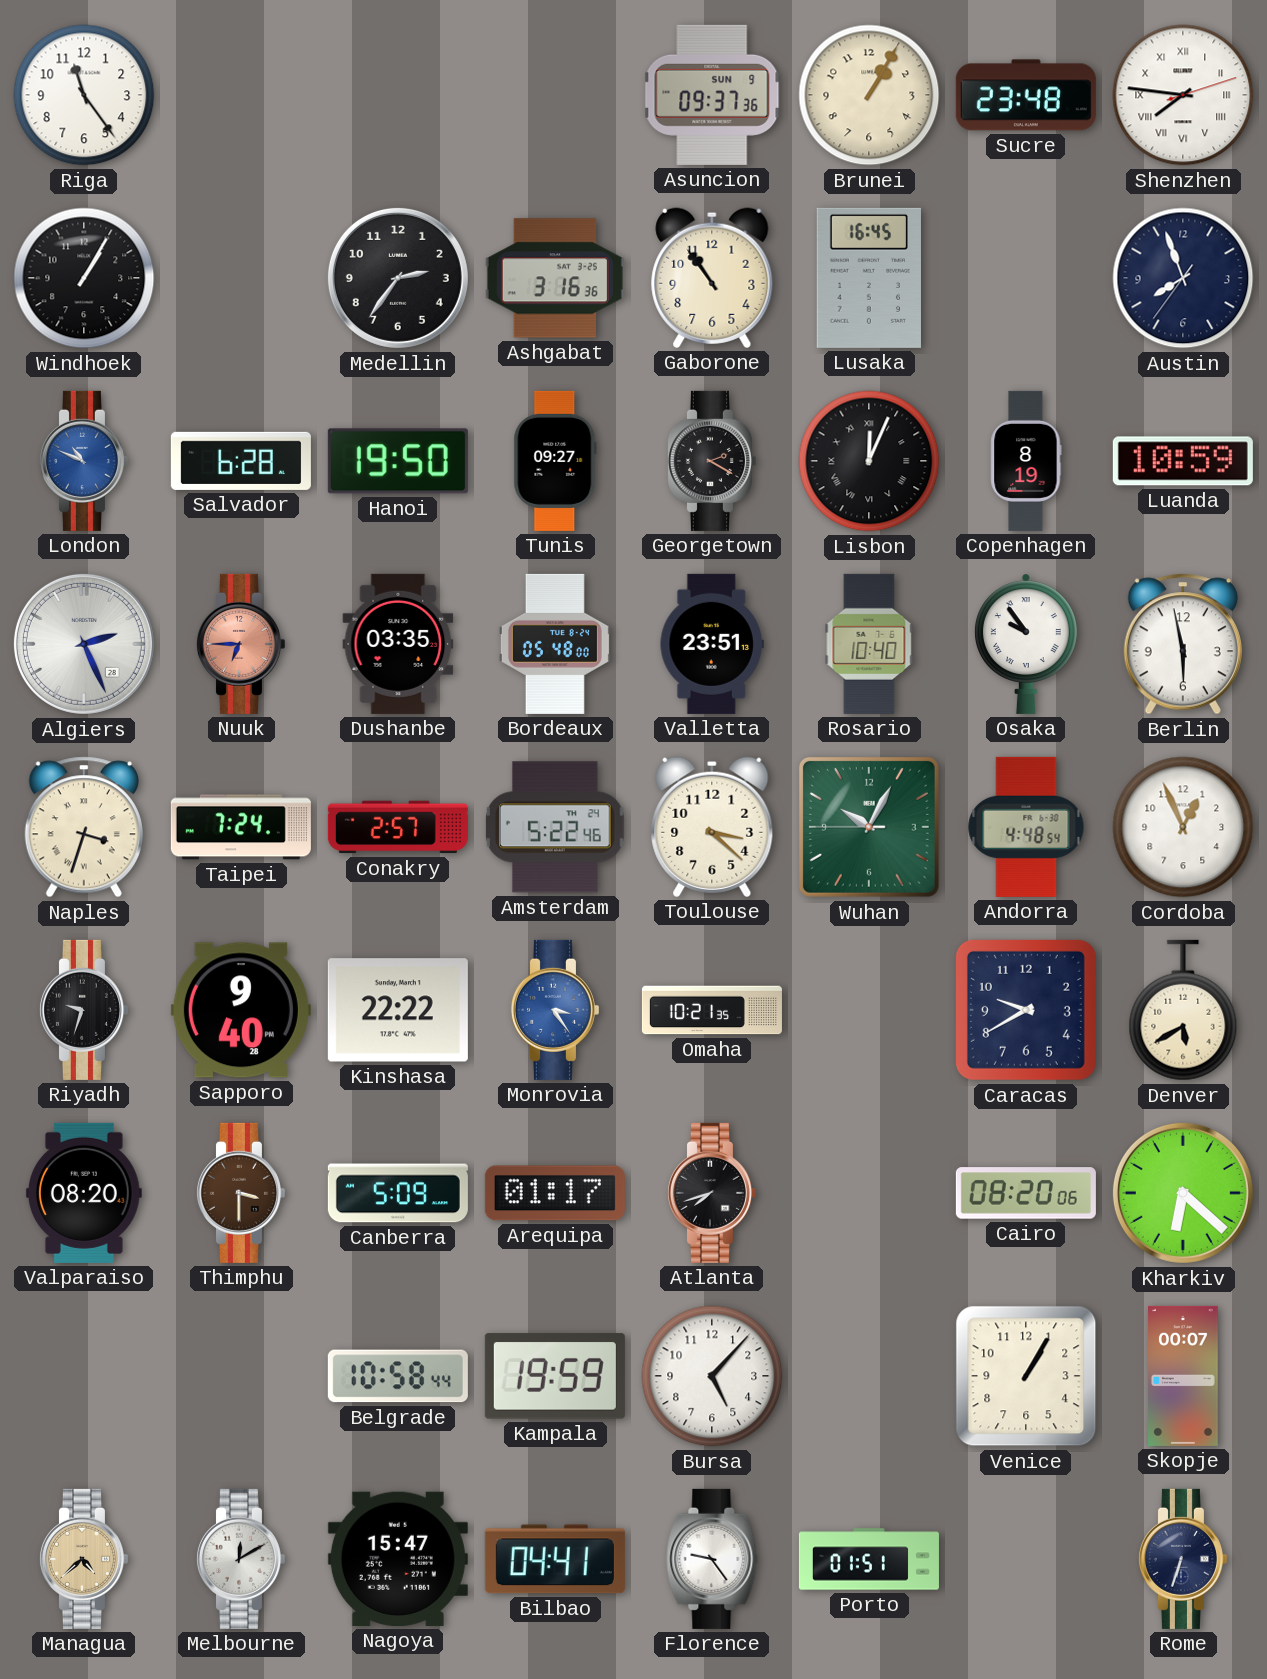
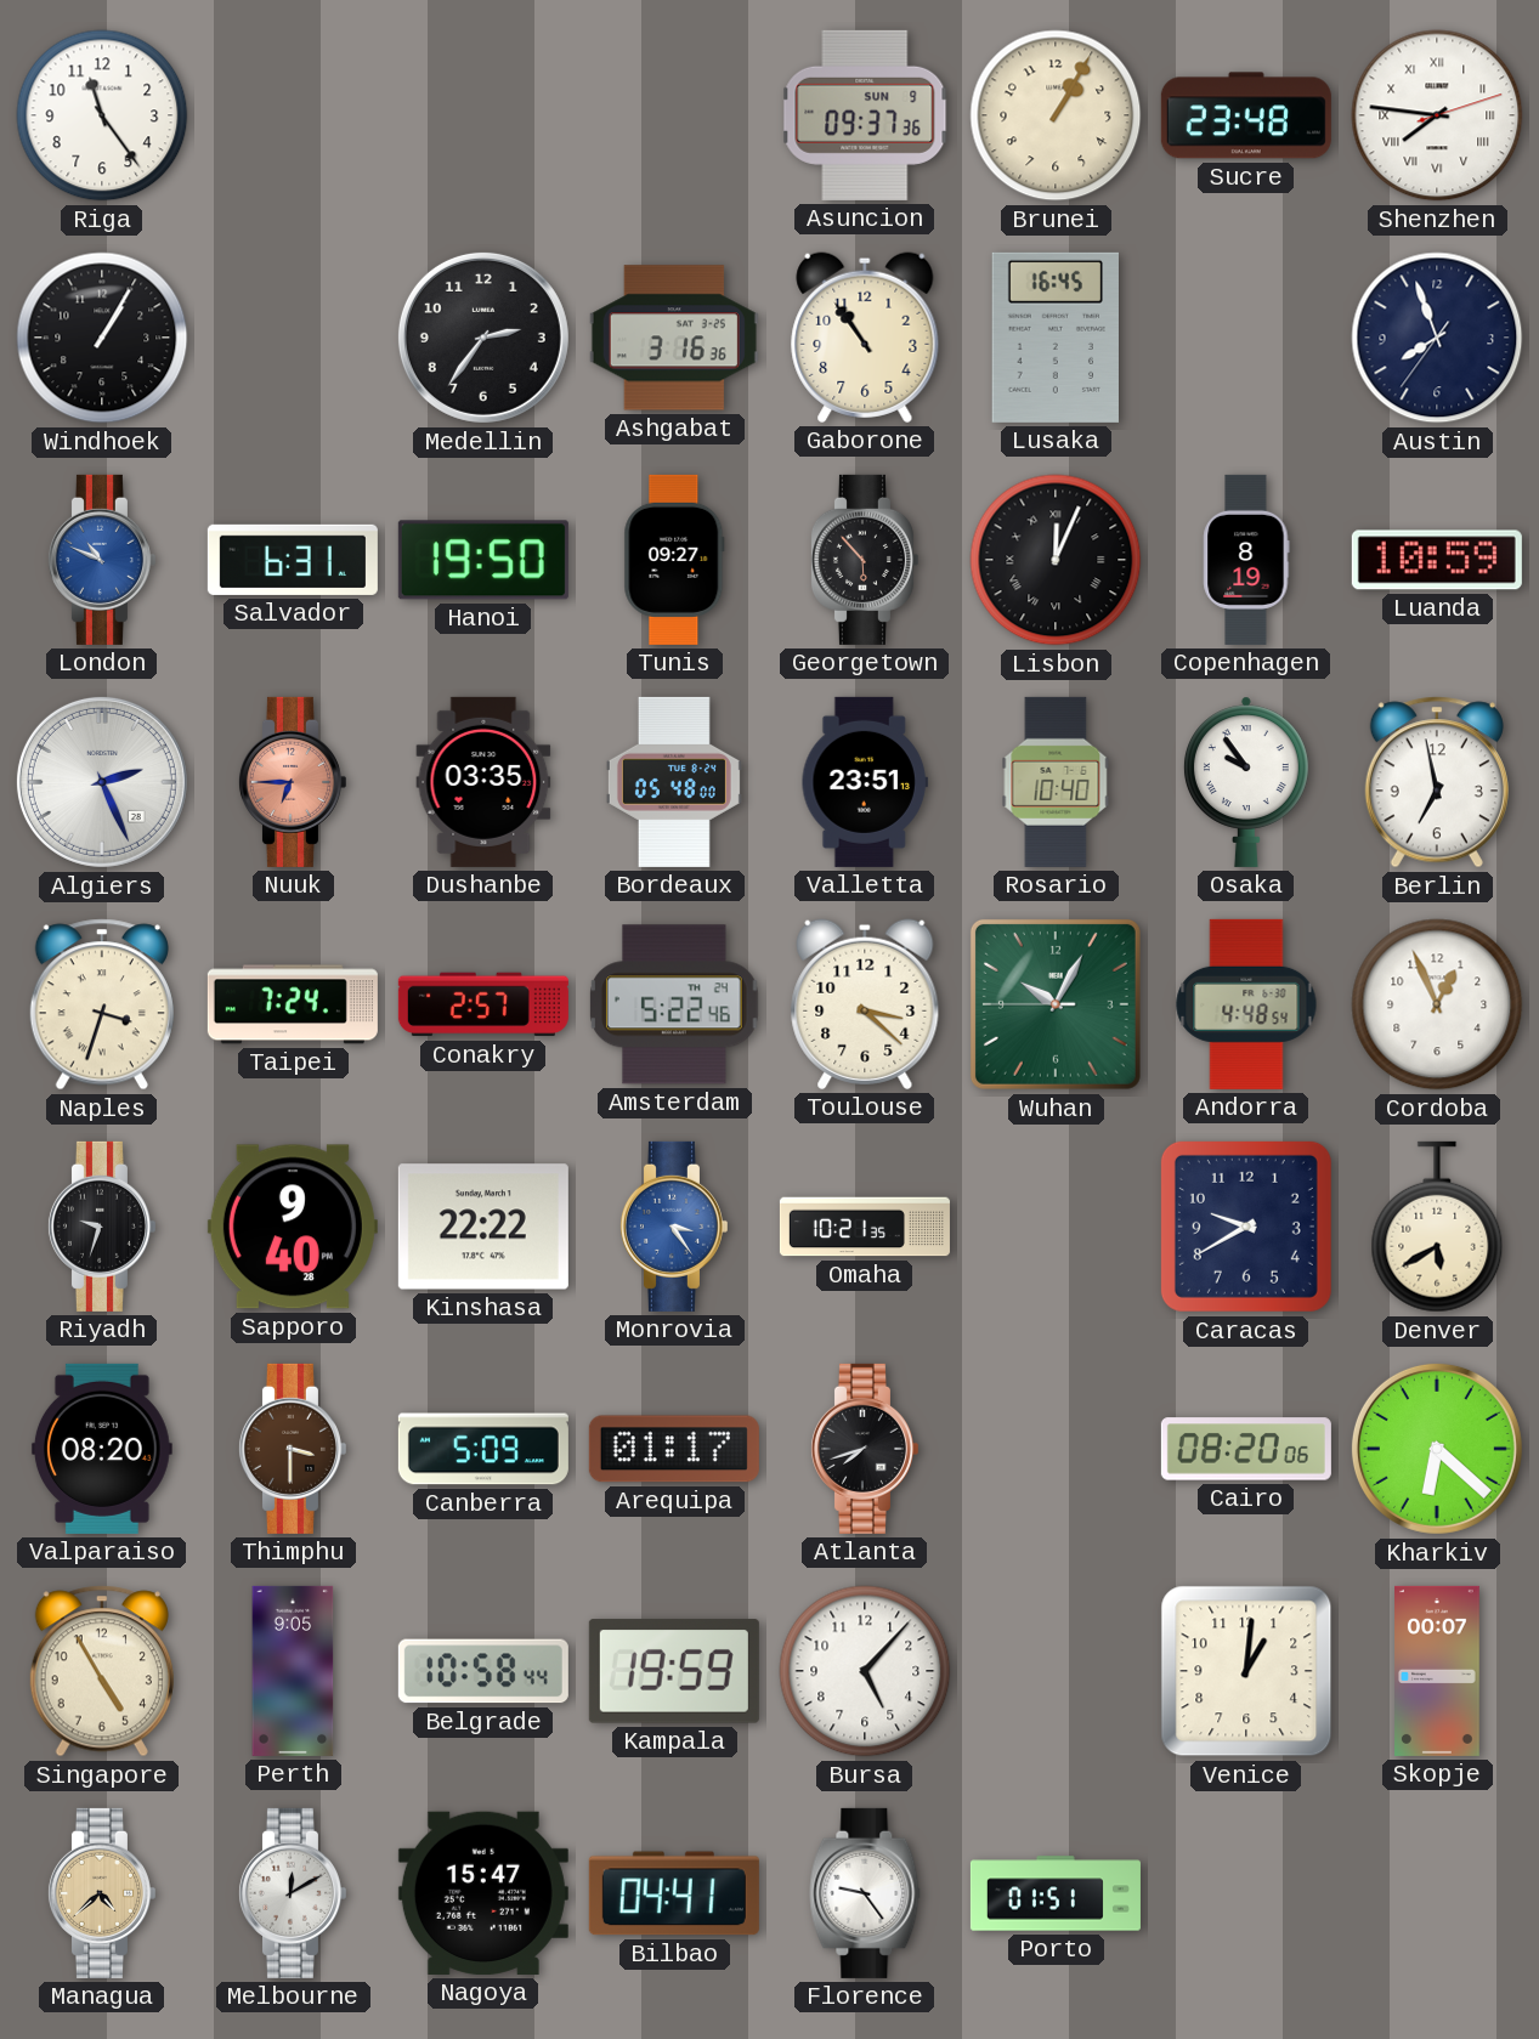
Salvador: 6:28 -> 6:31
Georgetown: 2:20 -> 5:53
Berlin: 5:58 -> 6:58
Singapore: none -> 4:55
Perth: none -> 9:05
Venice: 1:05 -> 1:01
Rome: 6:33 -> none
